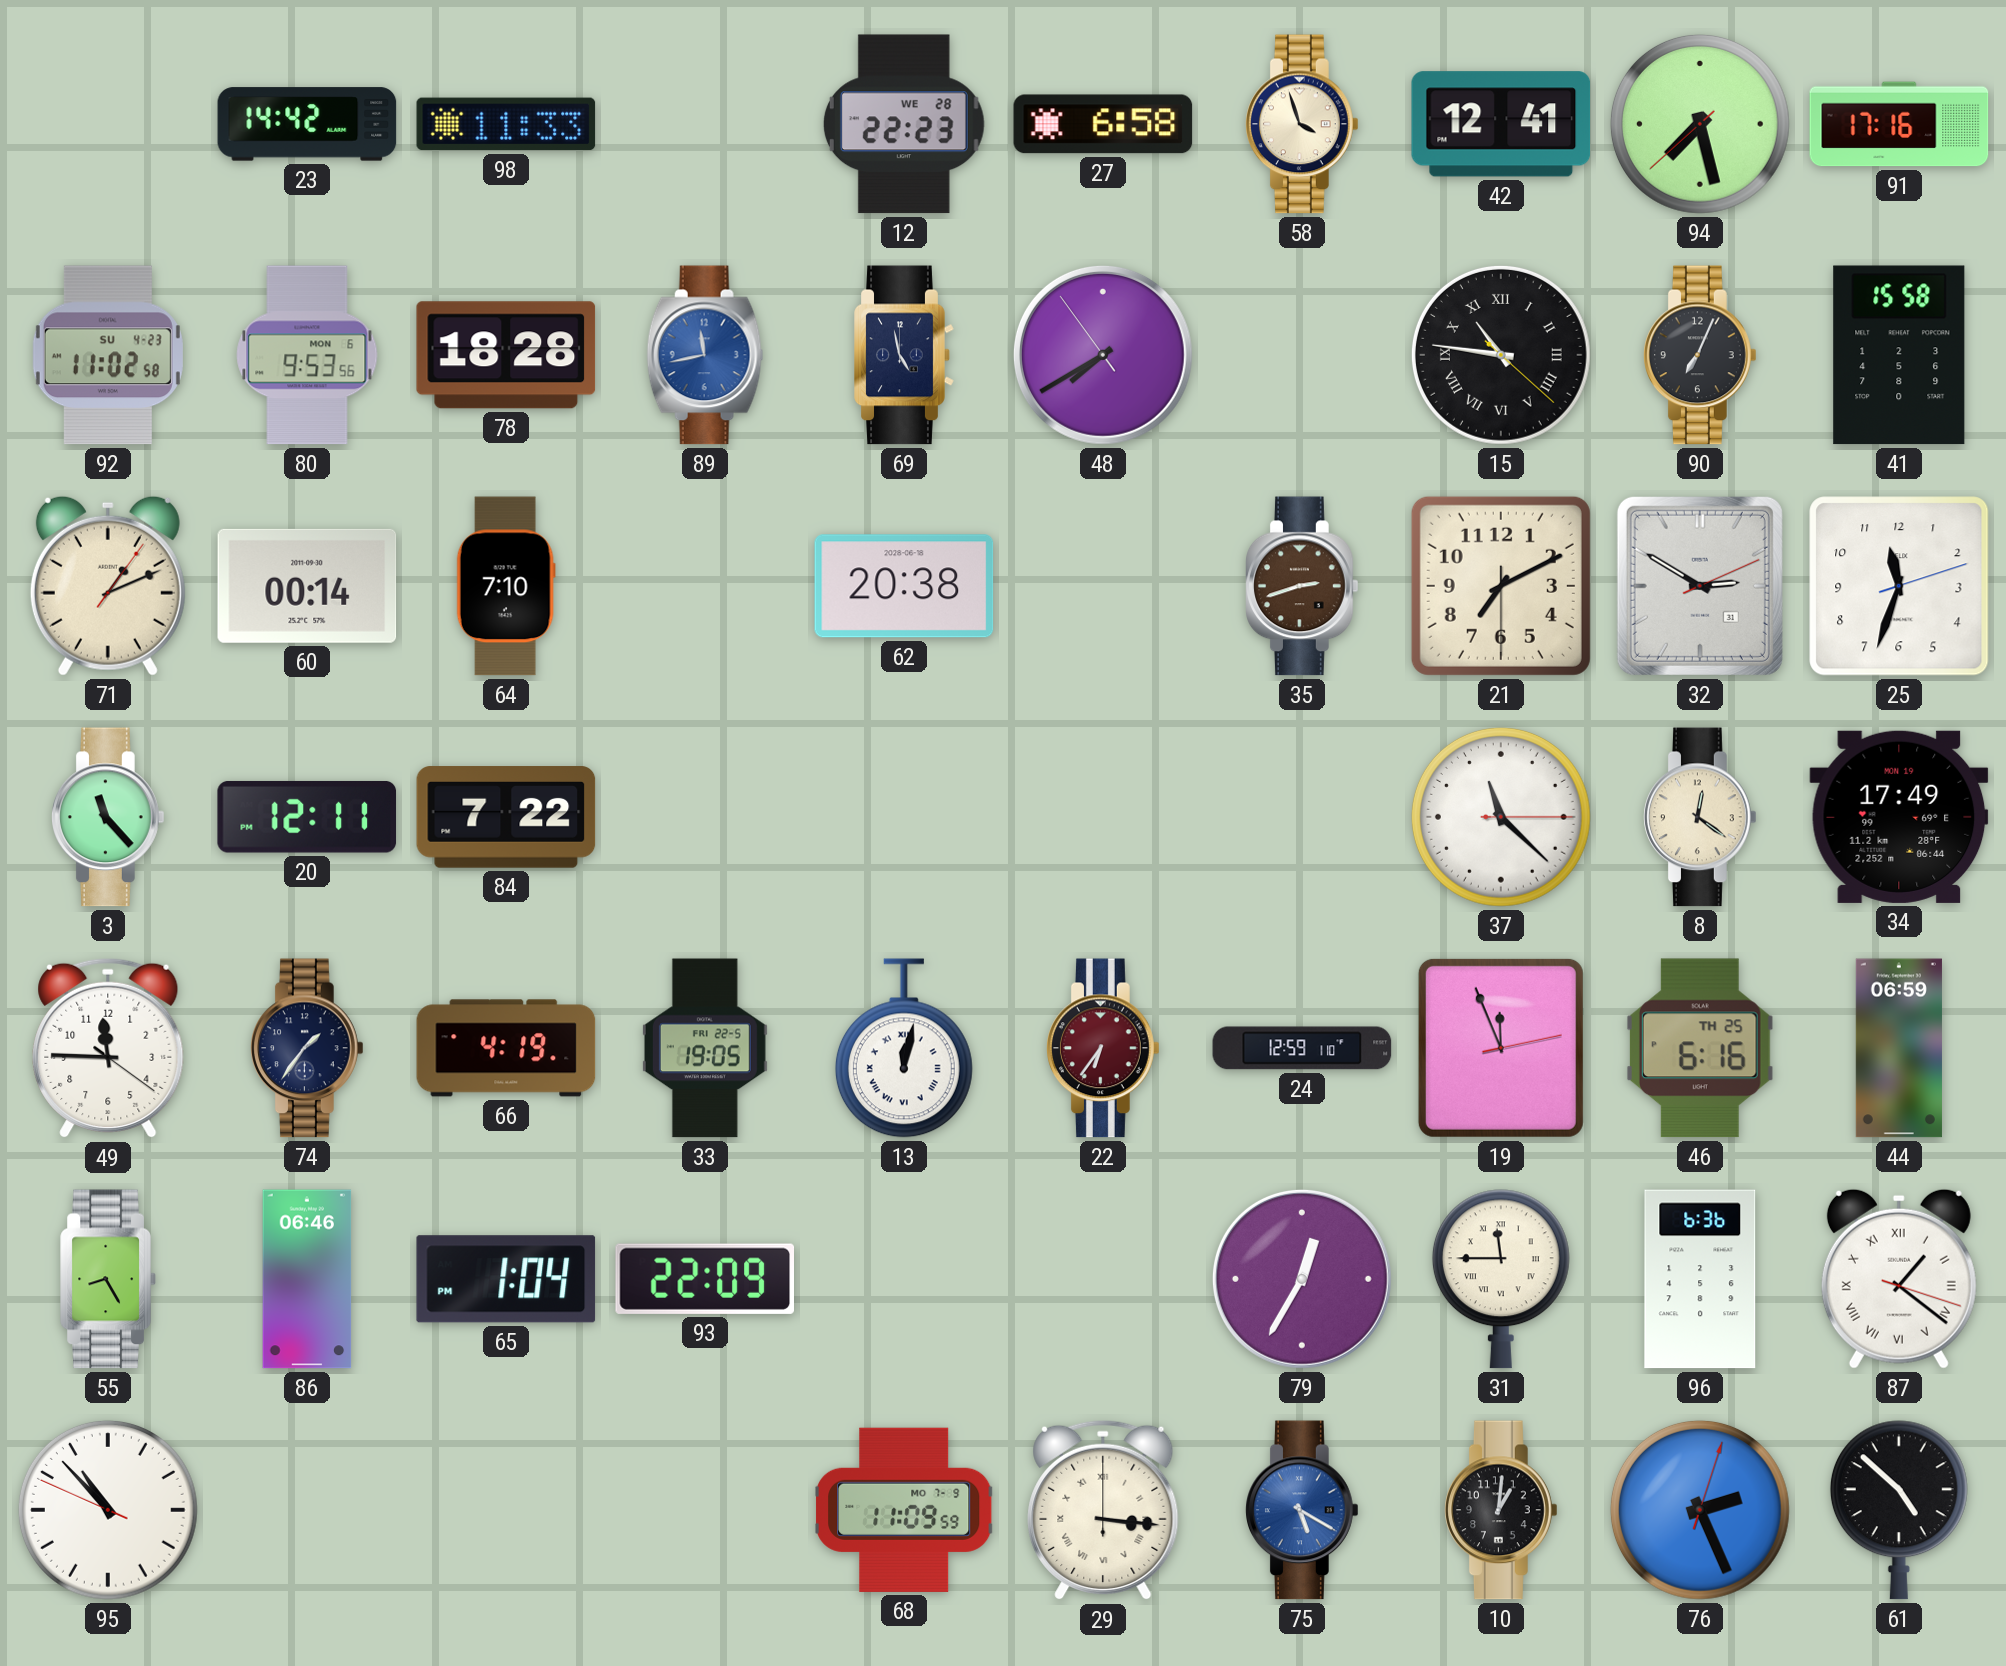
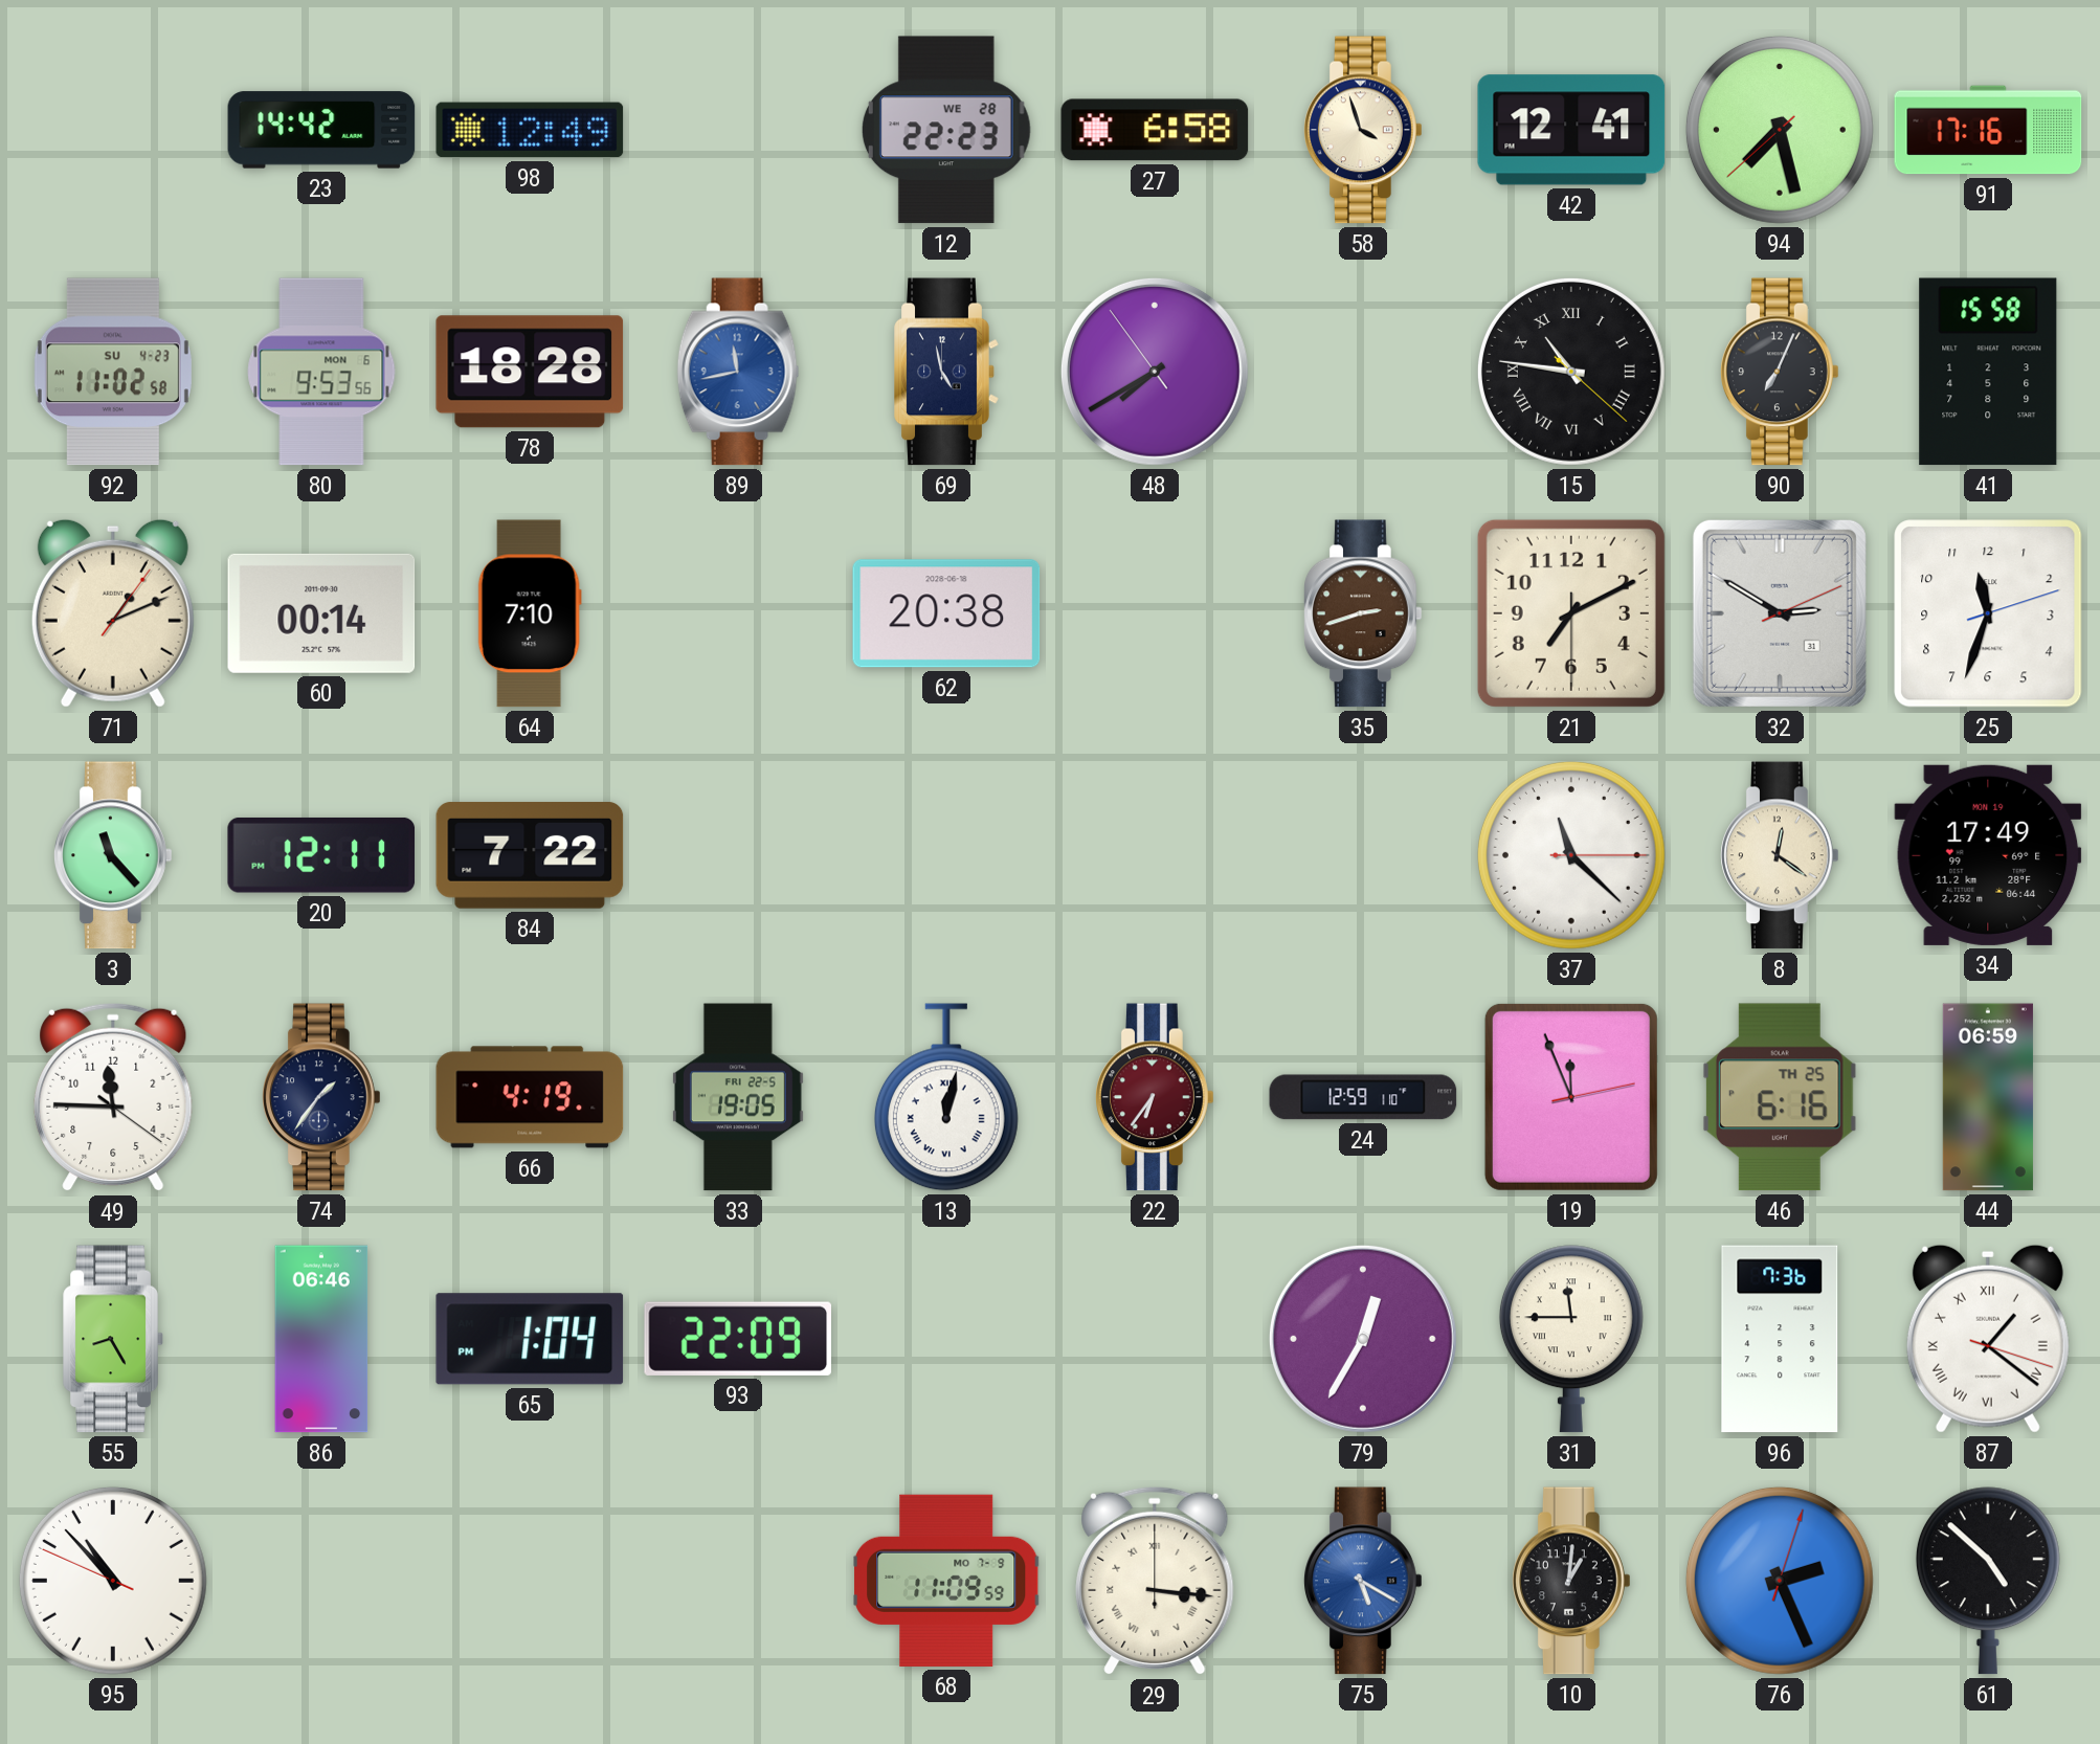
98: 11:33 -> 12:49
96: 6:36 -> 7:36
